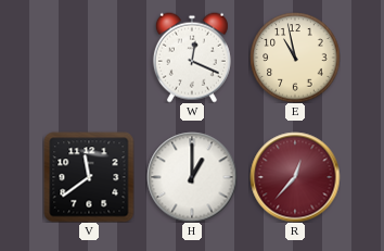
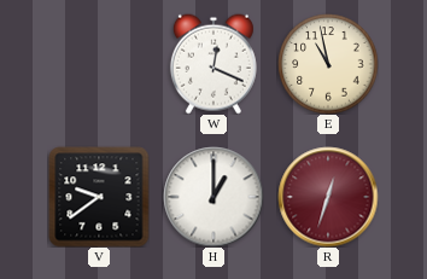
V: 11:39 -> 9:39
R: 12:37 -> 12:33
